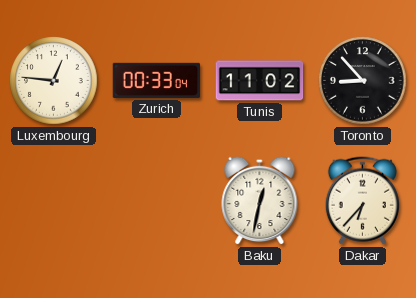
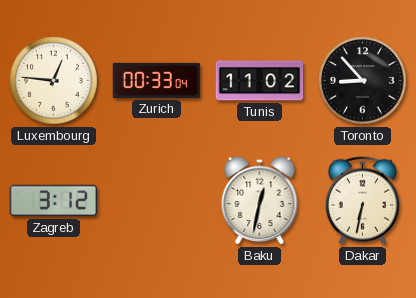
Zagreb: none -> 3:12
Dakar: 6:37 -> 6:32
